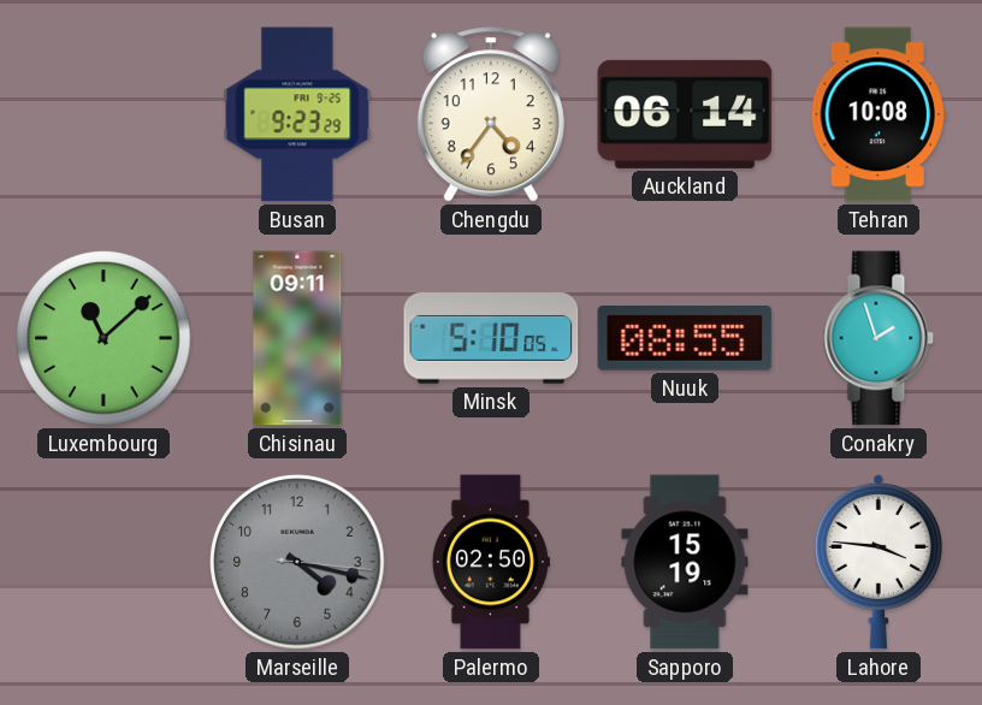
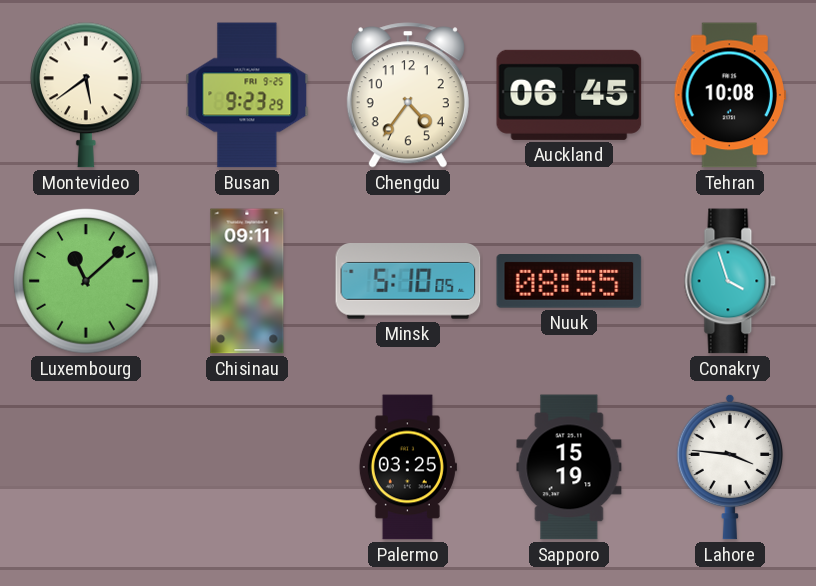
Montevideo: none -> 5:39
Auckland: 06:14 -> 06:45
Conakry: 1:57 -> 3:57
Marseille: 4:17 -> none
Palermo: 02:50 -> 03:25
